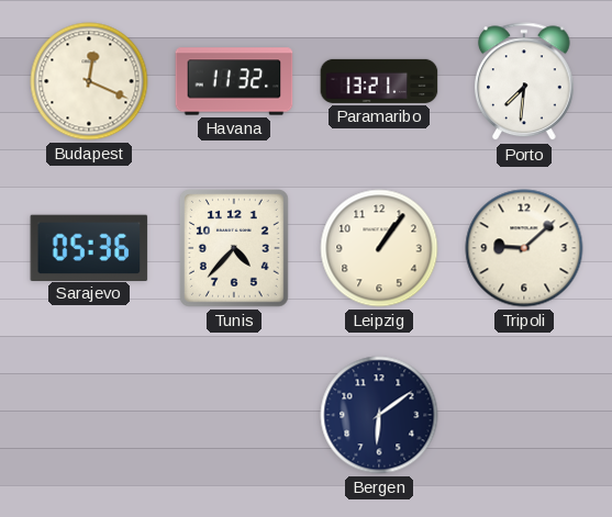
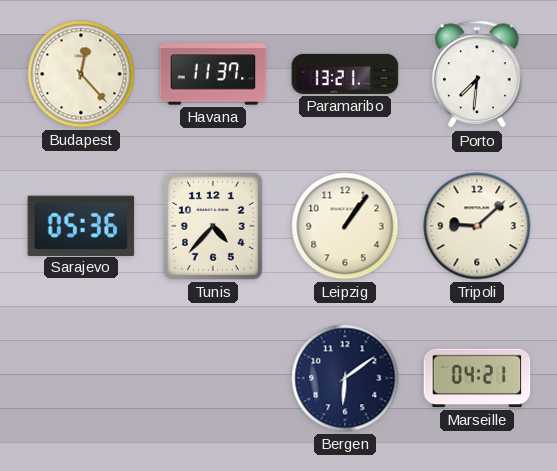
Budapest: 12:19 -> 12:23
Havana: 11:32 -> 11:37
Marseille: none -> 04:21
